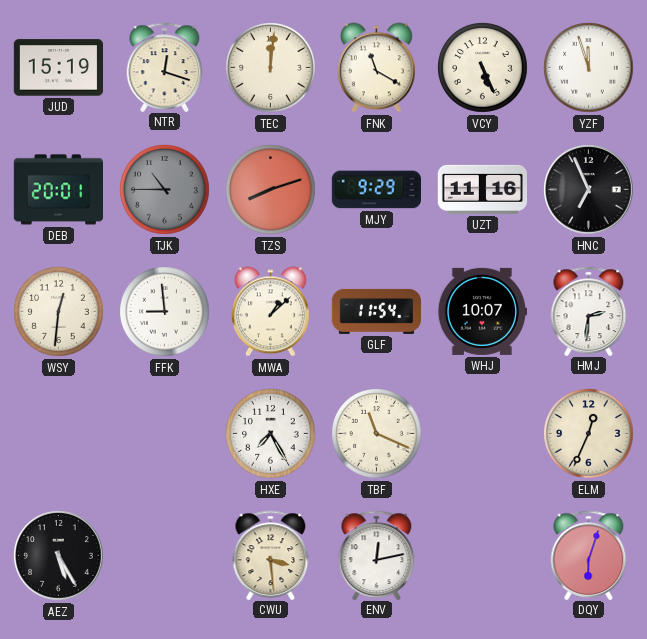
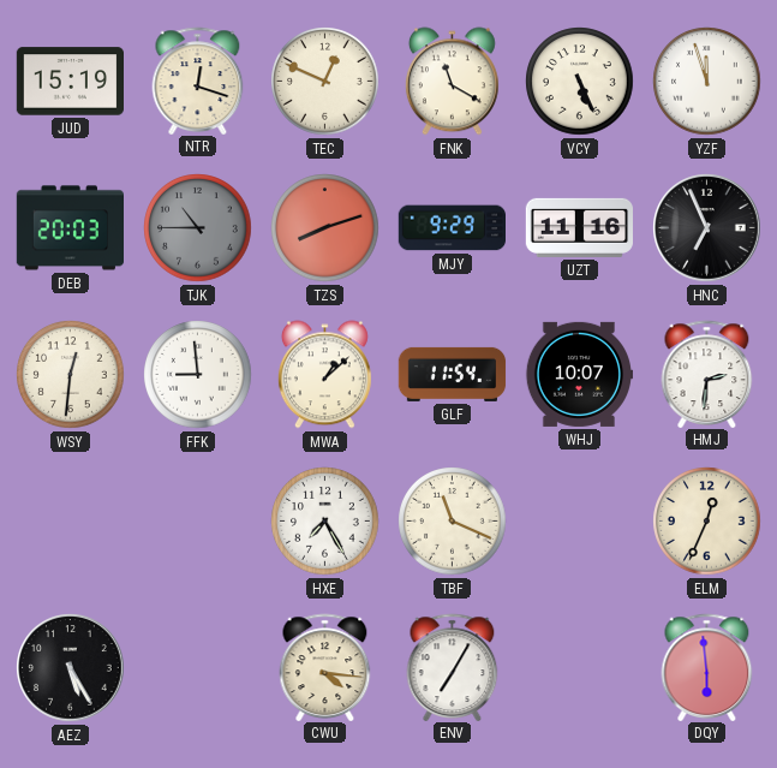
TEC: 12:01 -> 12:49
DEB: 20:01 -> 20:03
CWU: 3:29 -> 4:16
ENV: 12:13 -> 7:05
DQY: 6:03 -> 5:59
